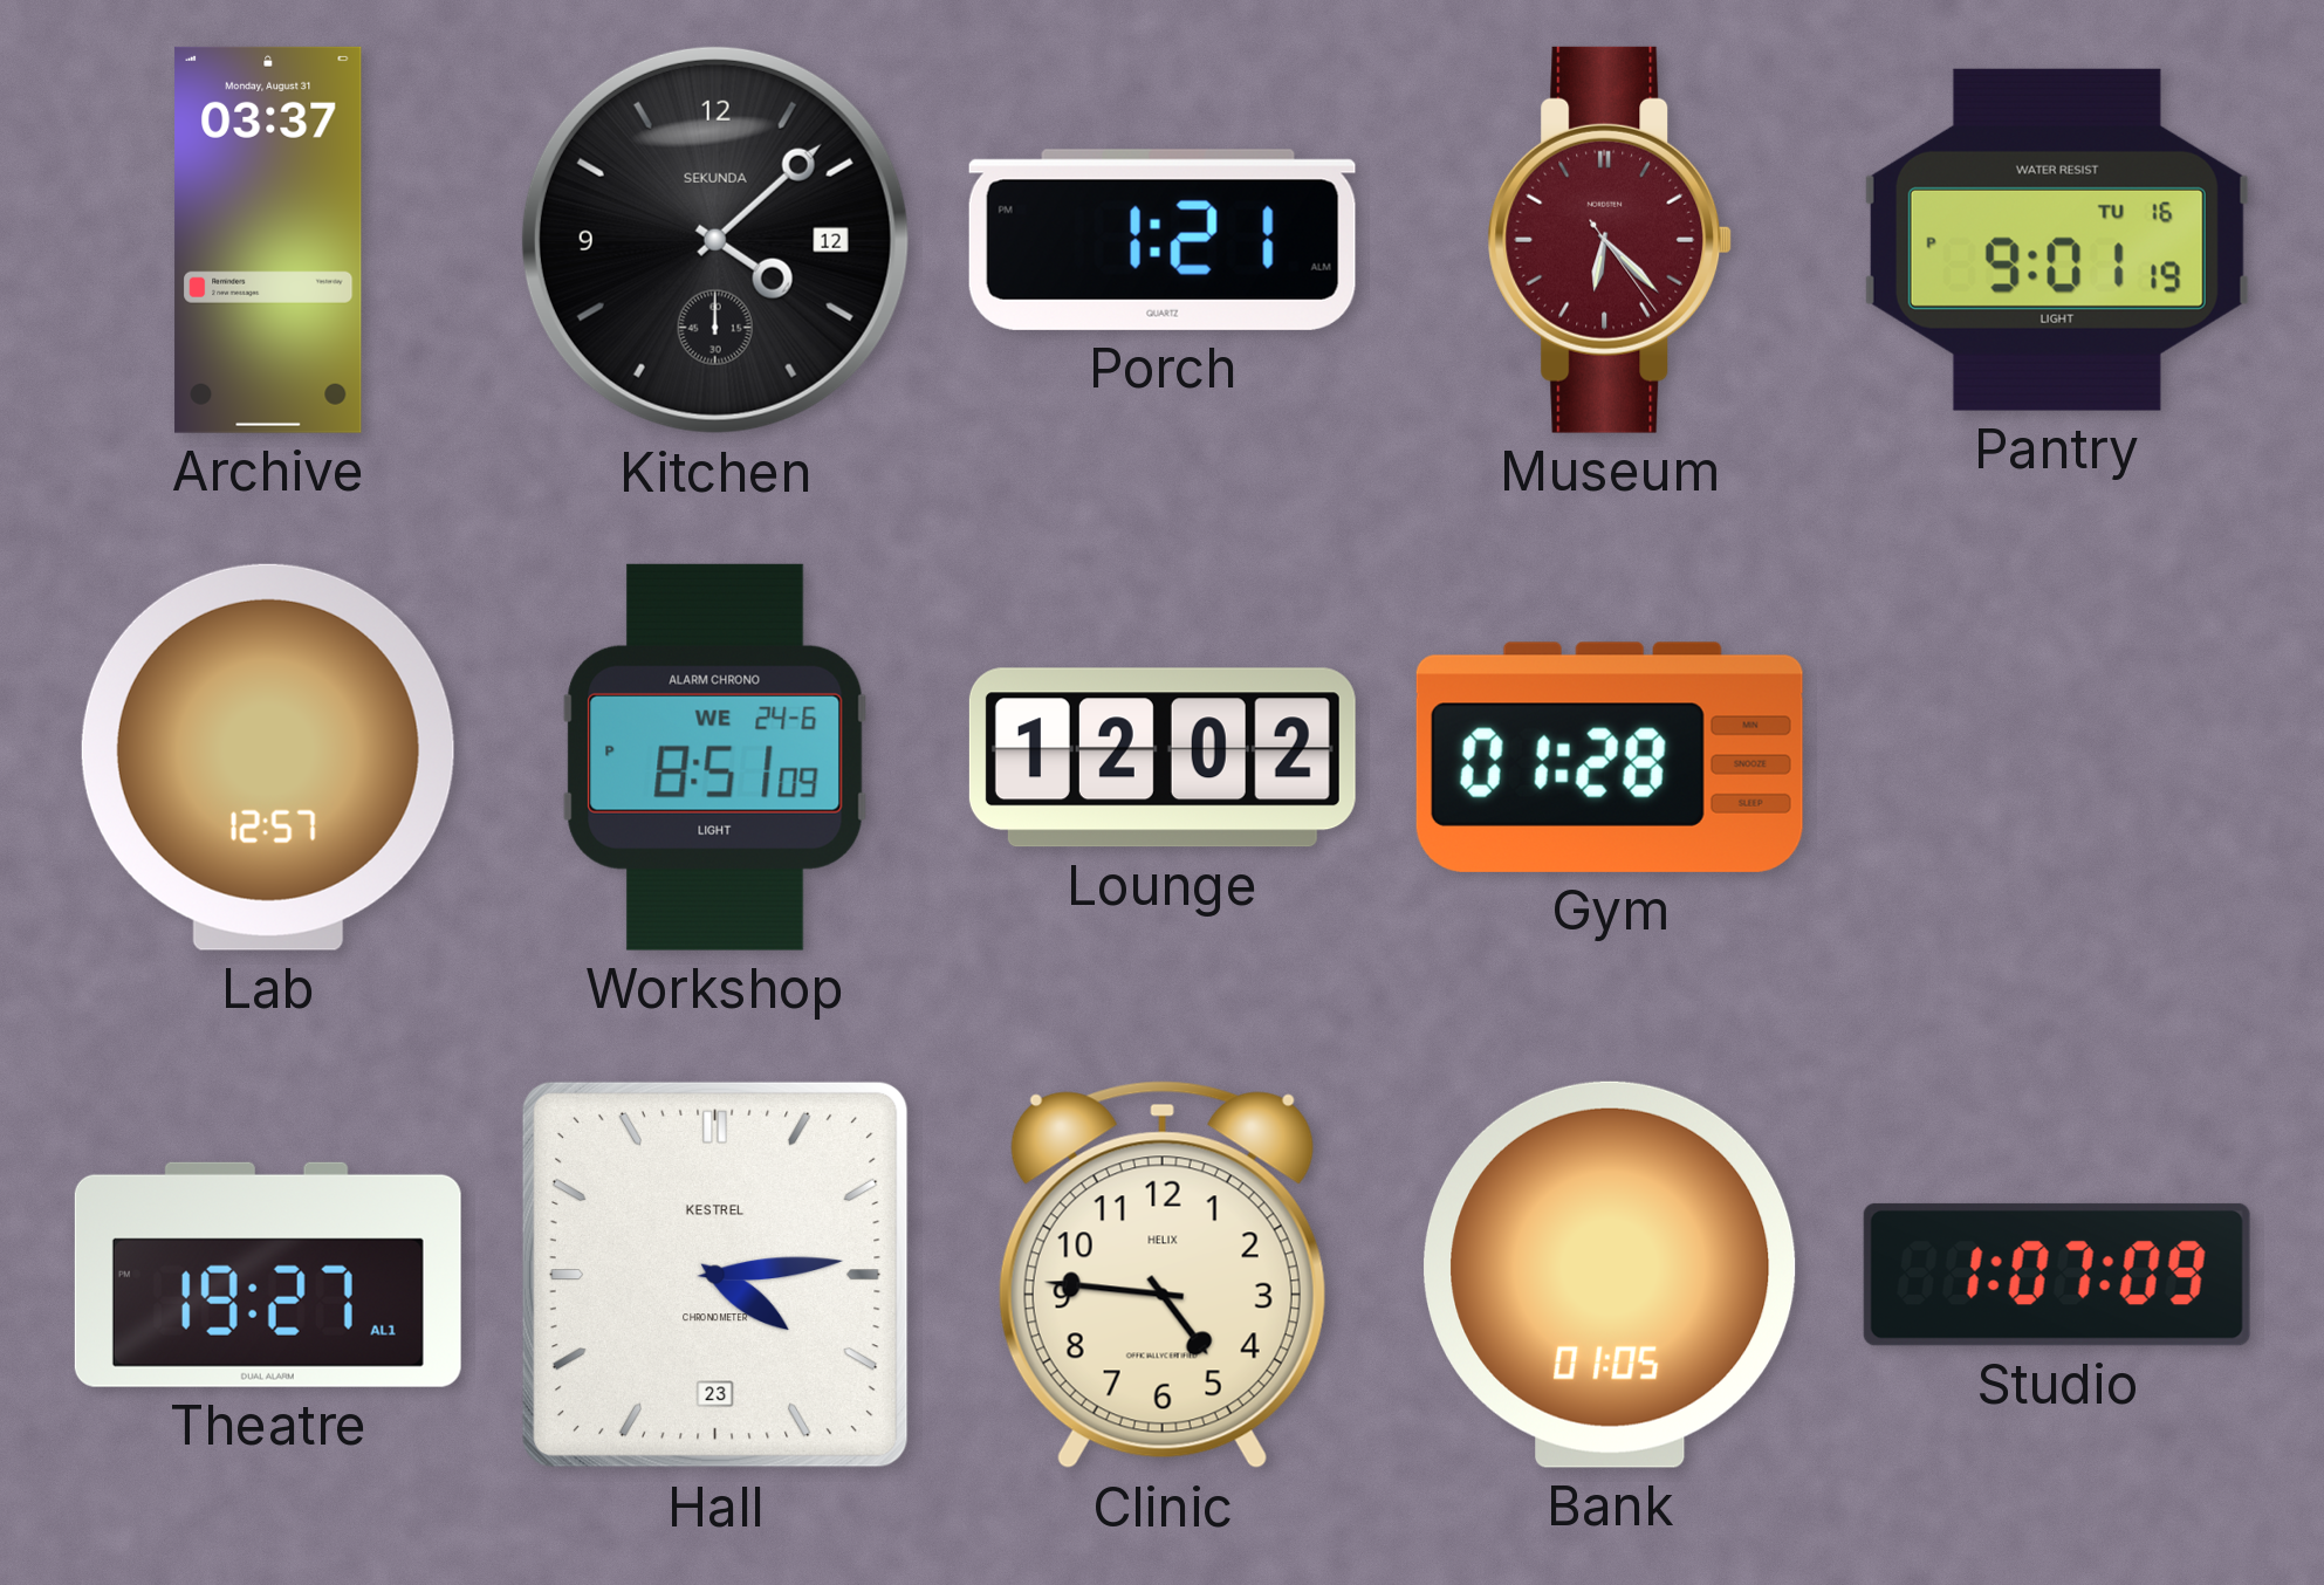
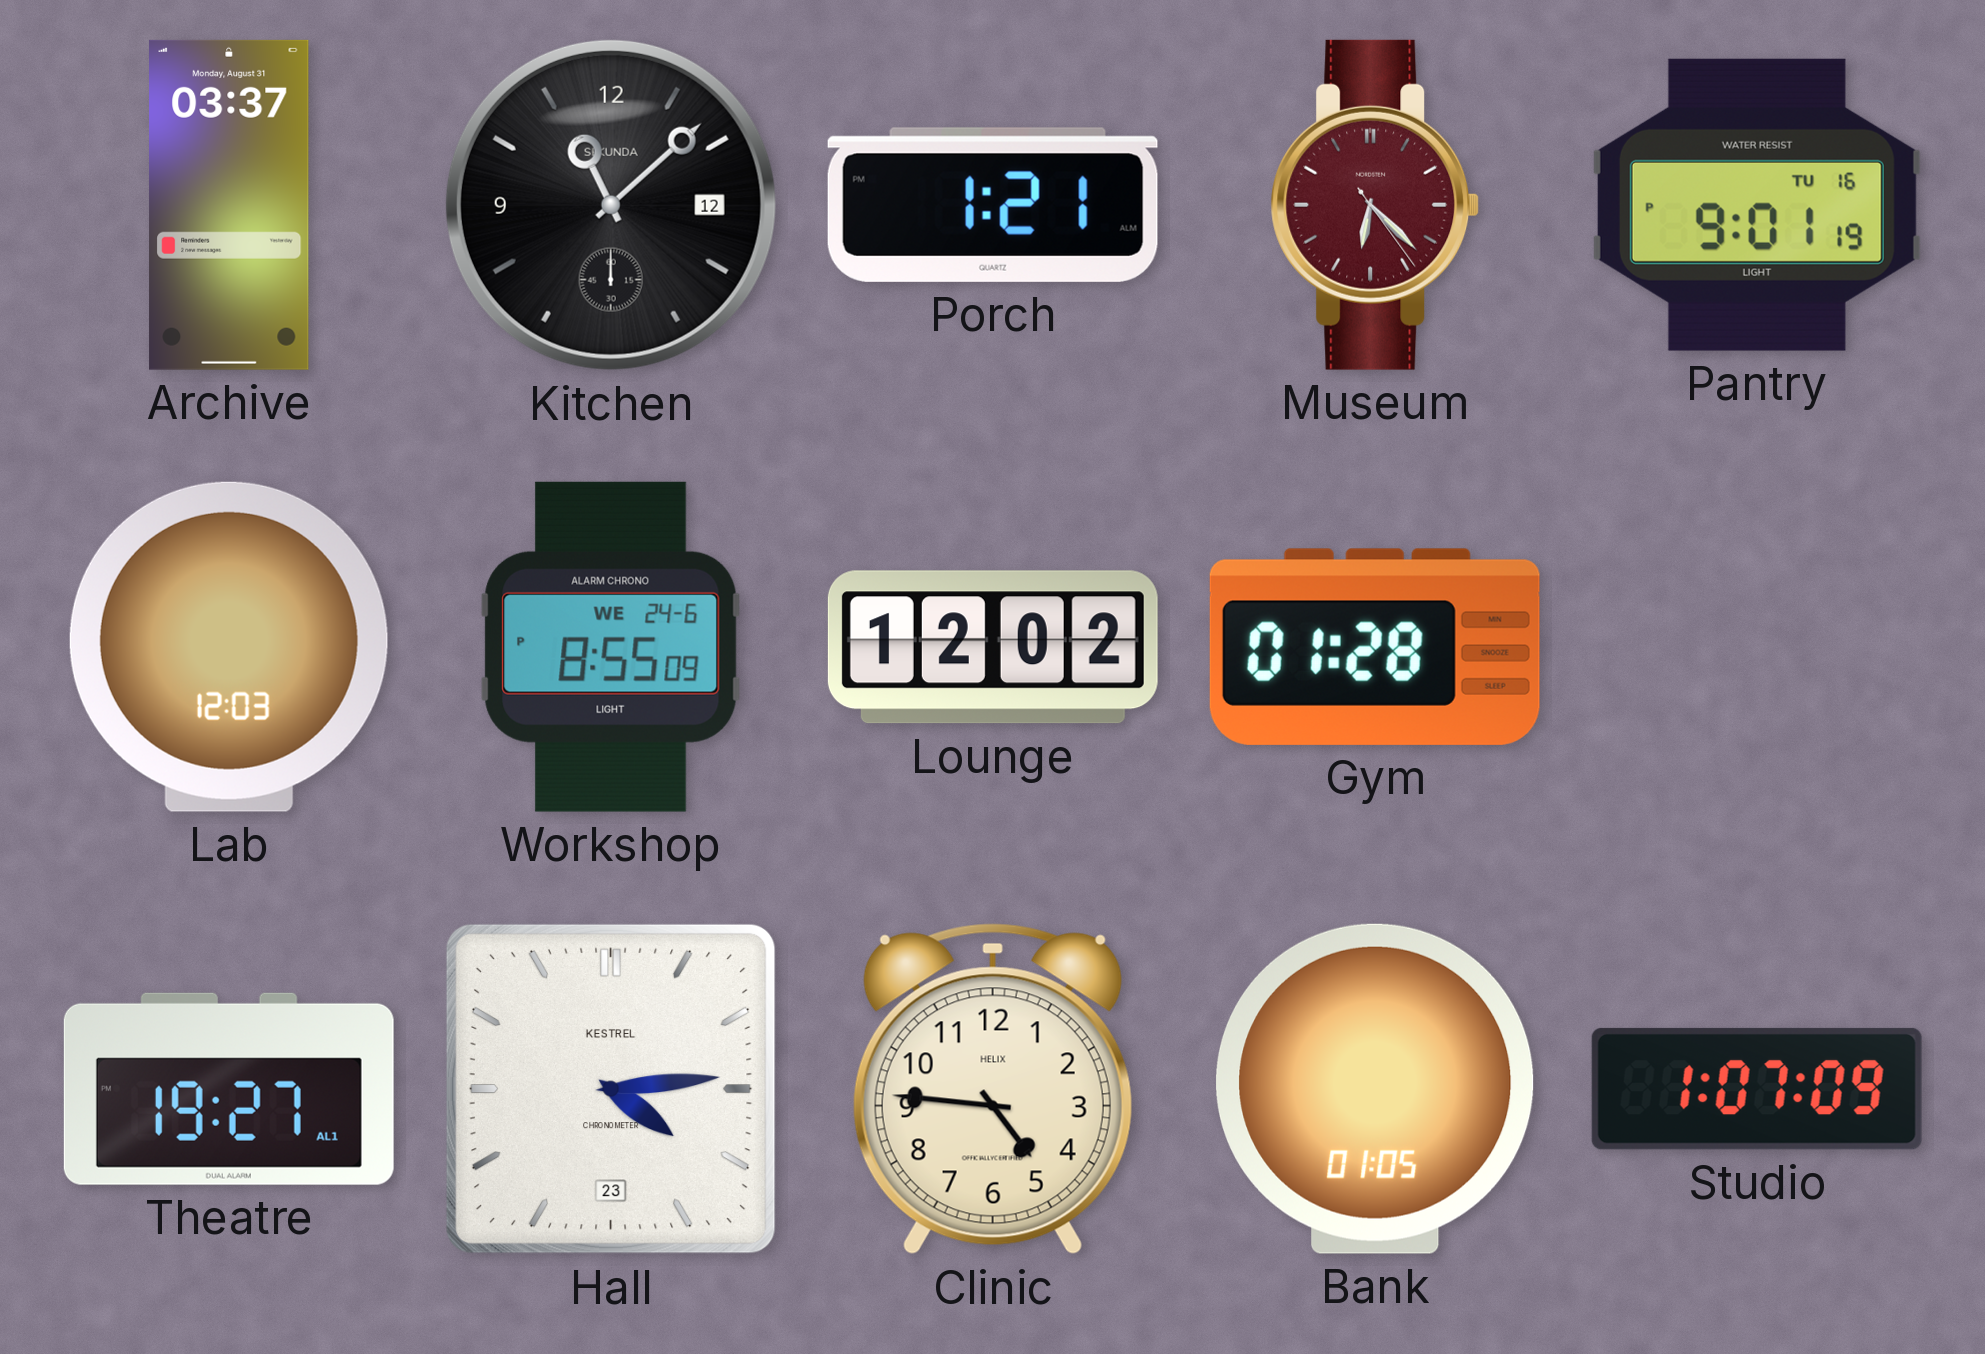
Kitchen: 4:08 -> 11:08
Lab: 12:57 -> 12:03
Workshop: 8:51 -> 8:55
